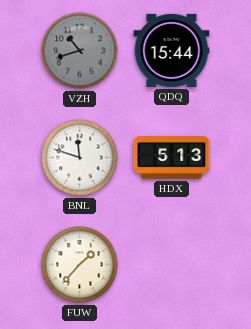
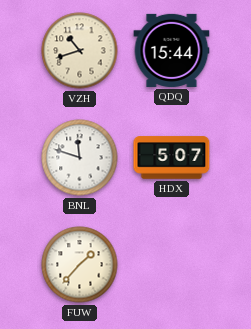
VZH dial: grey -> cream
HDX: 5:13 -> 5:07
